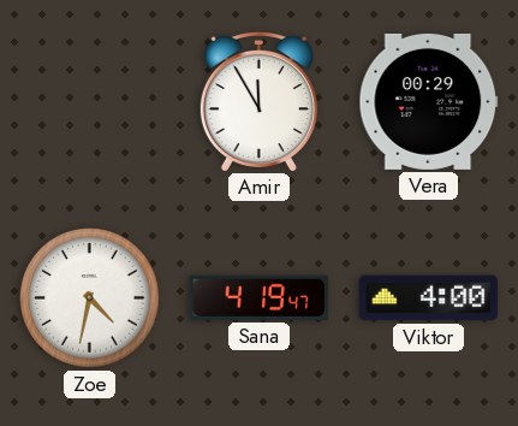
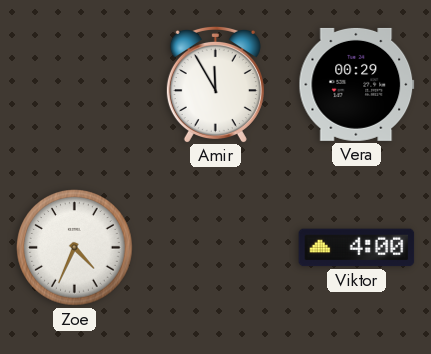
Zoe: 4:32 -> 4:34
Sana: 4:19 -> none
